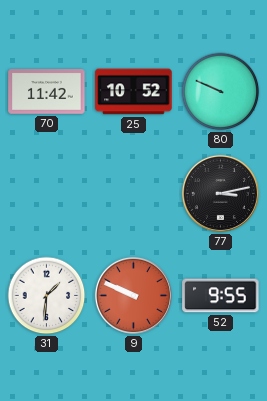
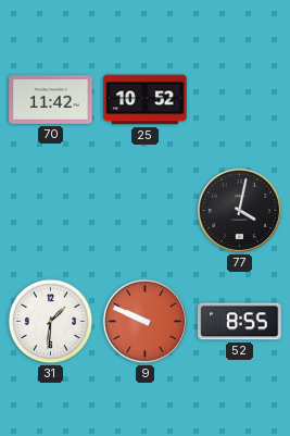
80: 9:49 -> none
77: 3:13 -> 4:02
52: 9:55 -> 8:55
